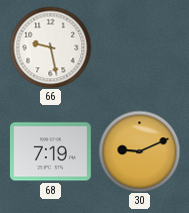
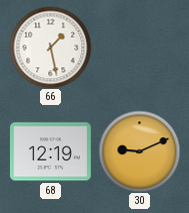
66: 9:28 -> 1:28
68: 7:19 -> 12:19
